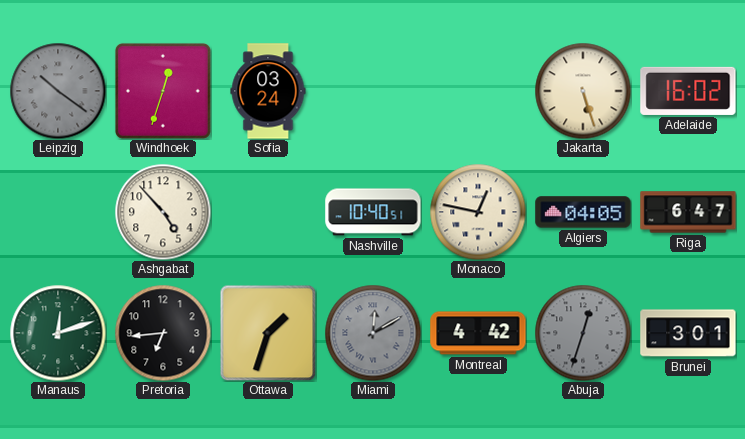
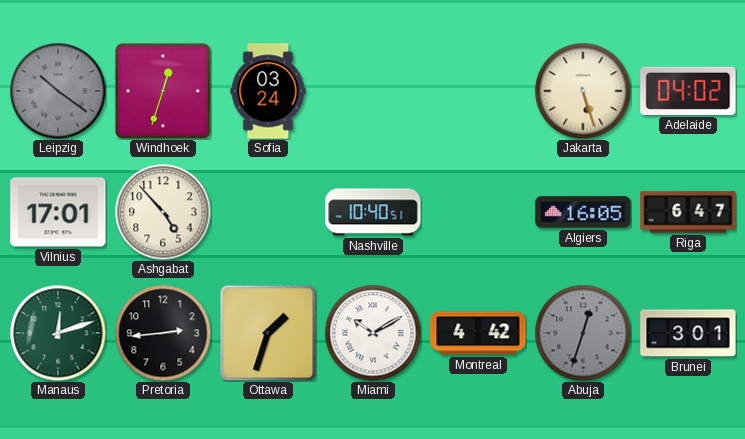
Adelaide: 16:02 -> 04:02
Vilnius: none -> 17:01
Monaco: 12:47 -> none
Algiers: 04:05 -> 16:05
Pretoria: 6:44 -> 2:44
Miami: 12:10 -> 10:10
Miami dial: grey -> white
